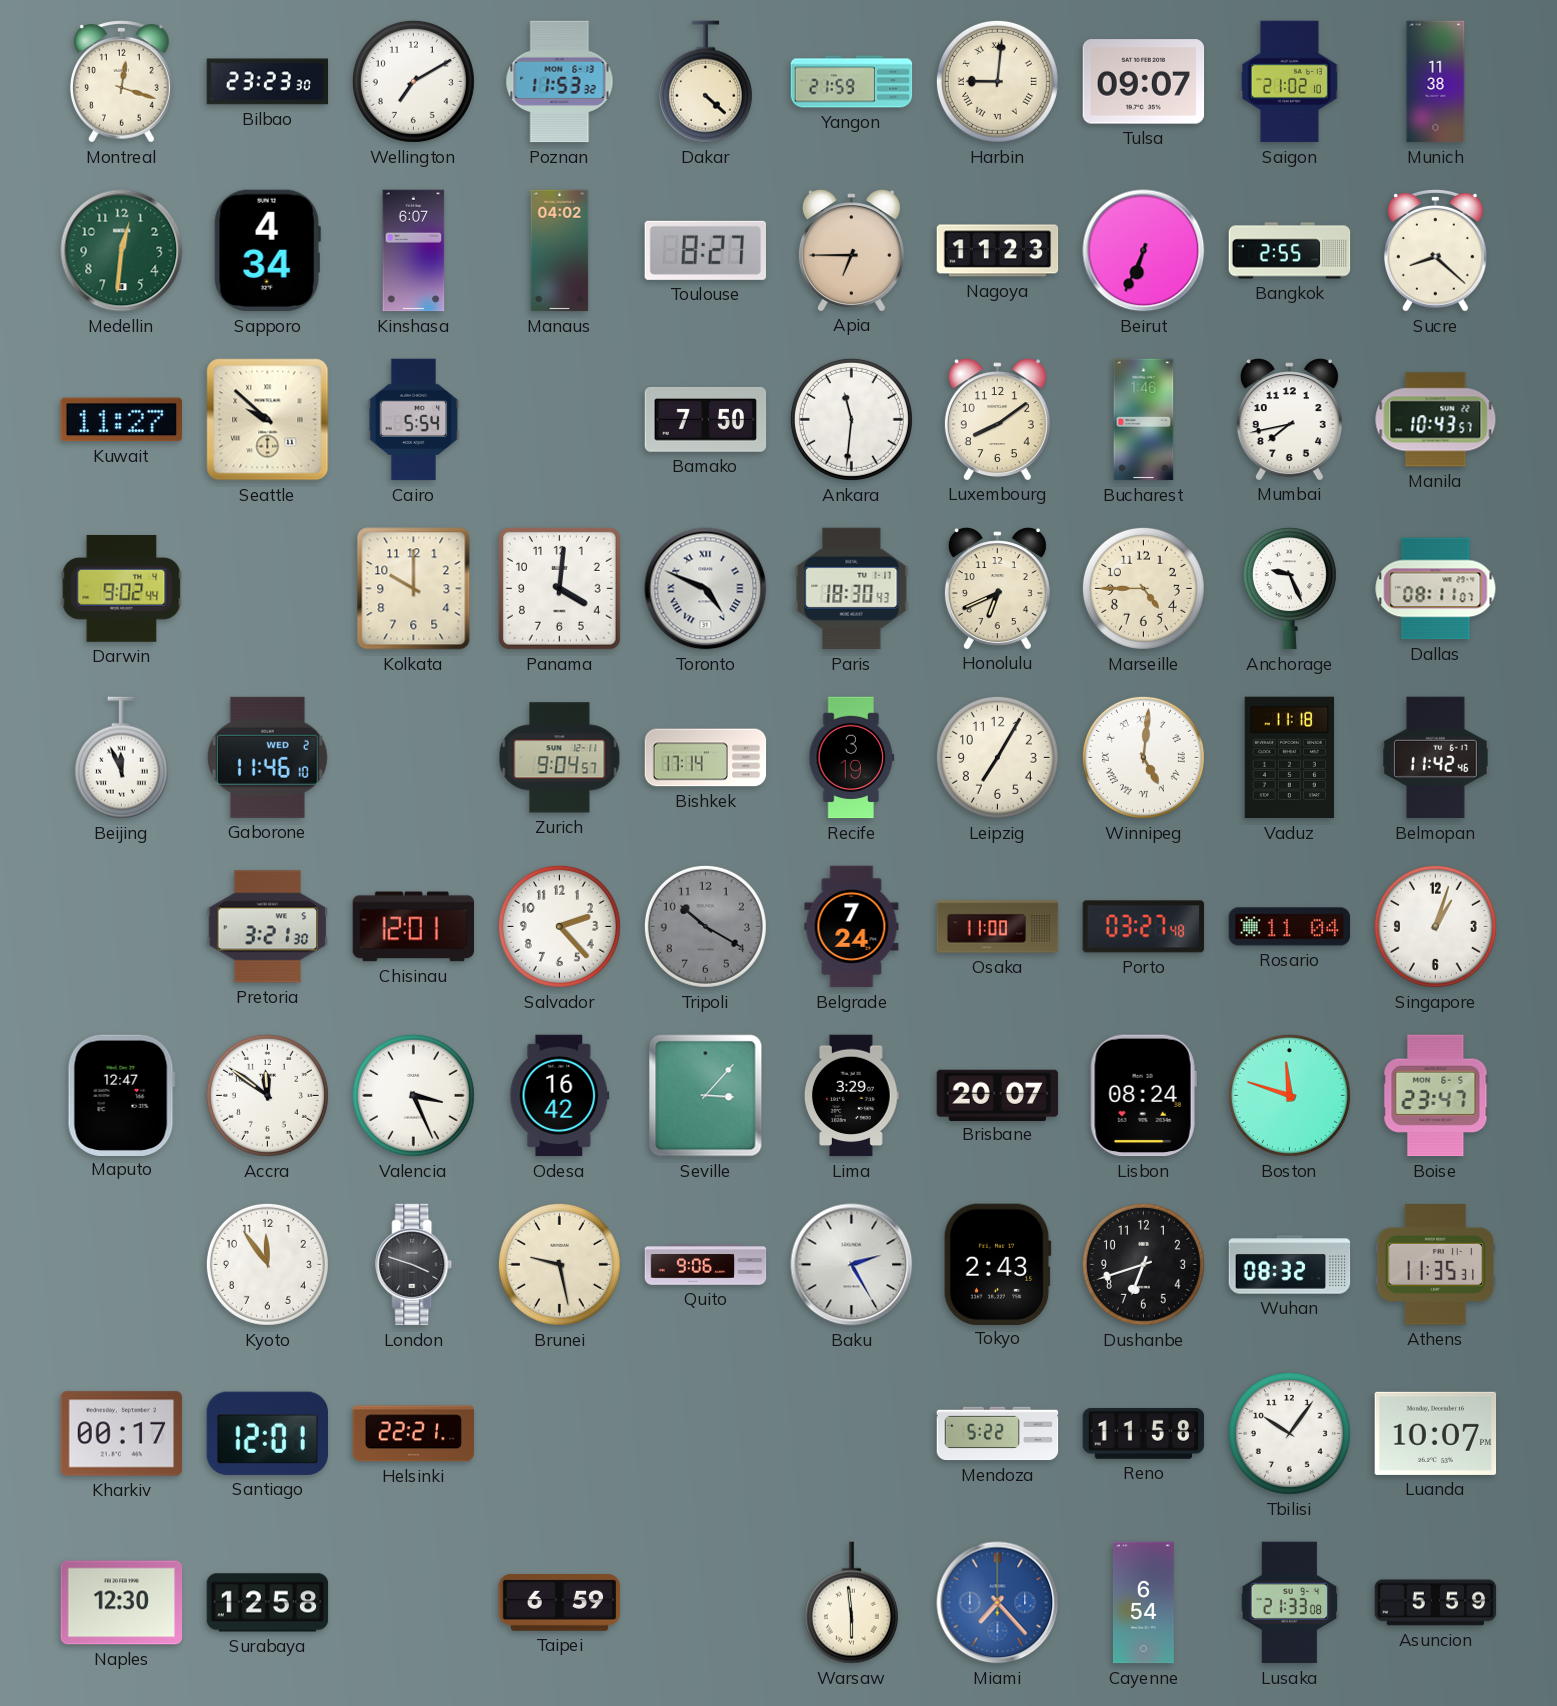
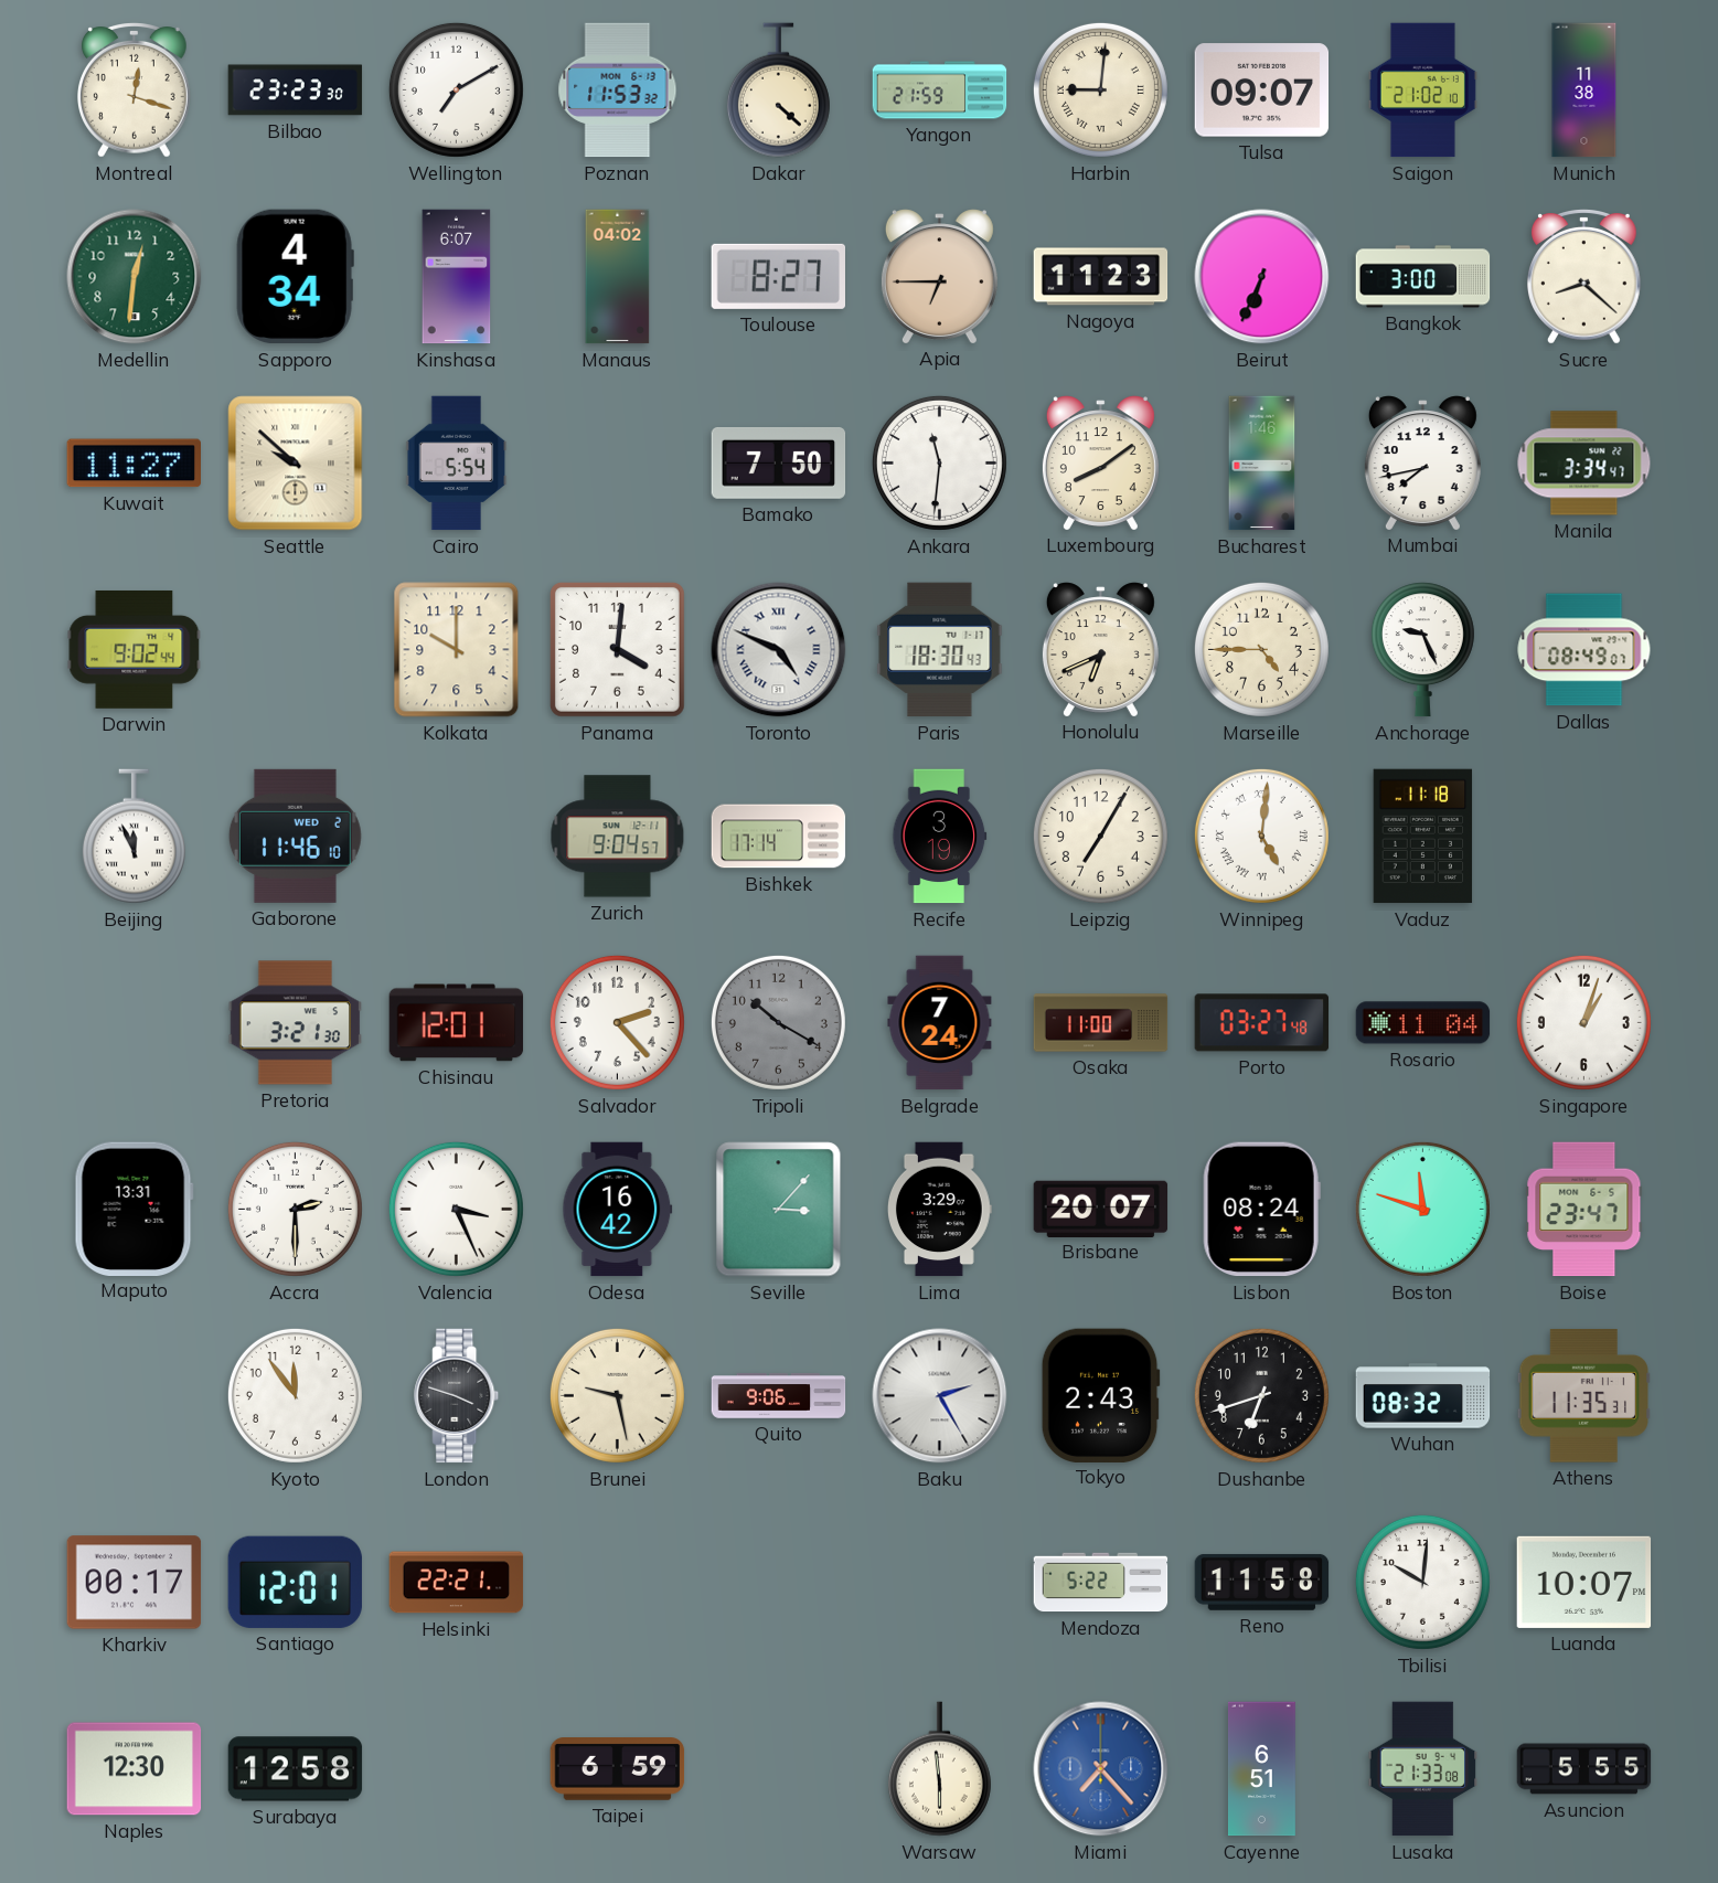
Bangkok: 2:55 -> 3:00
Manila: 10:43 -> 3:34
Dallas: 08:11 -> 08:49
Belmopan: 11:42 -> none
Maputo: 12:47 -> 13:31
Accra: 11:51 -> 2:30
Tbilisi: 10:06 -> 10:01
Cayenne: 6:54 -> 6:51
Asuncion: 5:59 -> 5:55
